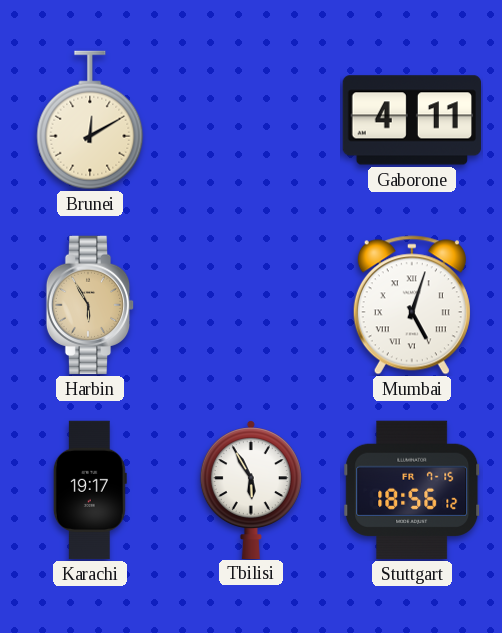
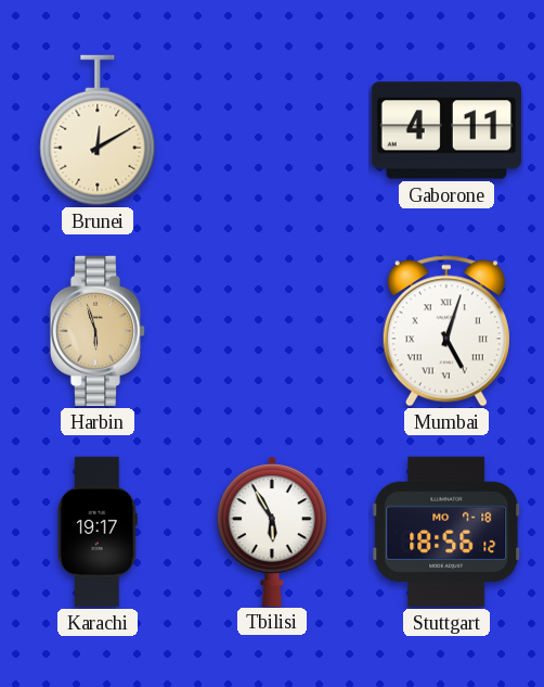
Harbin: 5:55 -> 5:57
Stuttgart date: FR 7-15 -> MO 7-18
